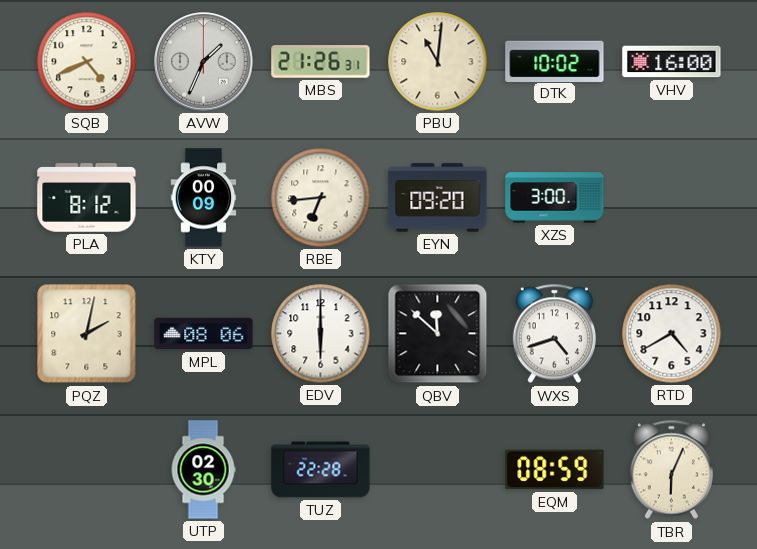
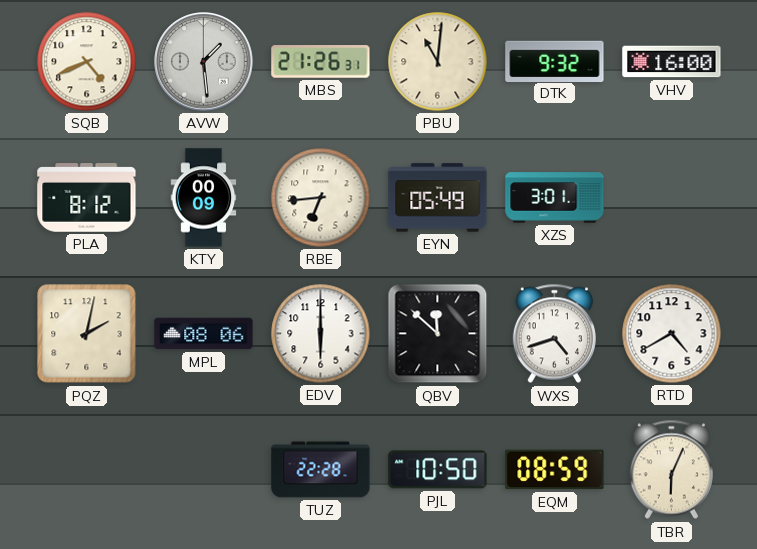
AVW: 1:34 -> 1:29
DTK: 10:02 -> 9:32
EYN: 09:20 -> 05:49
XZS: 3:00 -> 3:01
UTP: 02:30 -> none
PJL: none -> 10:50
